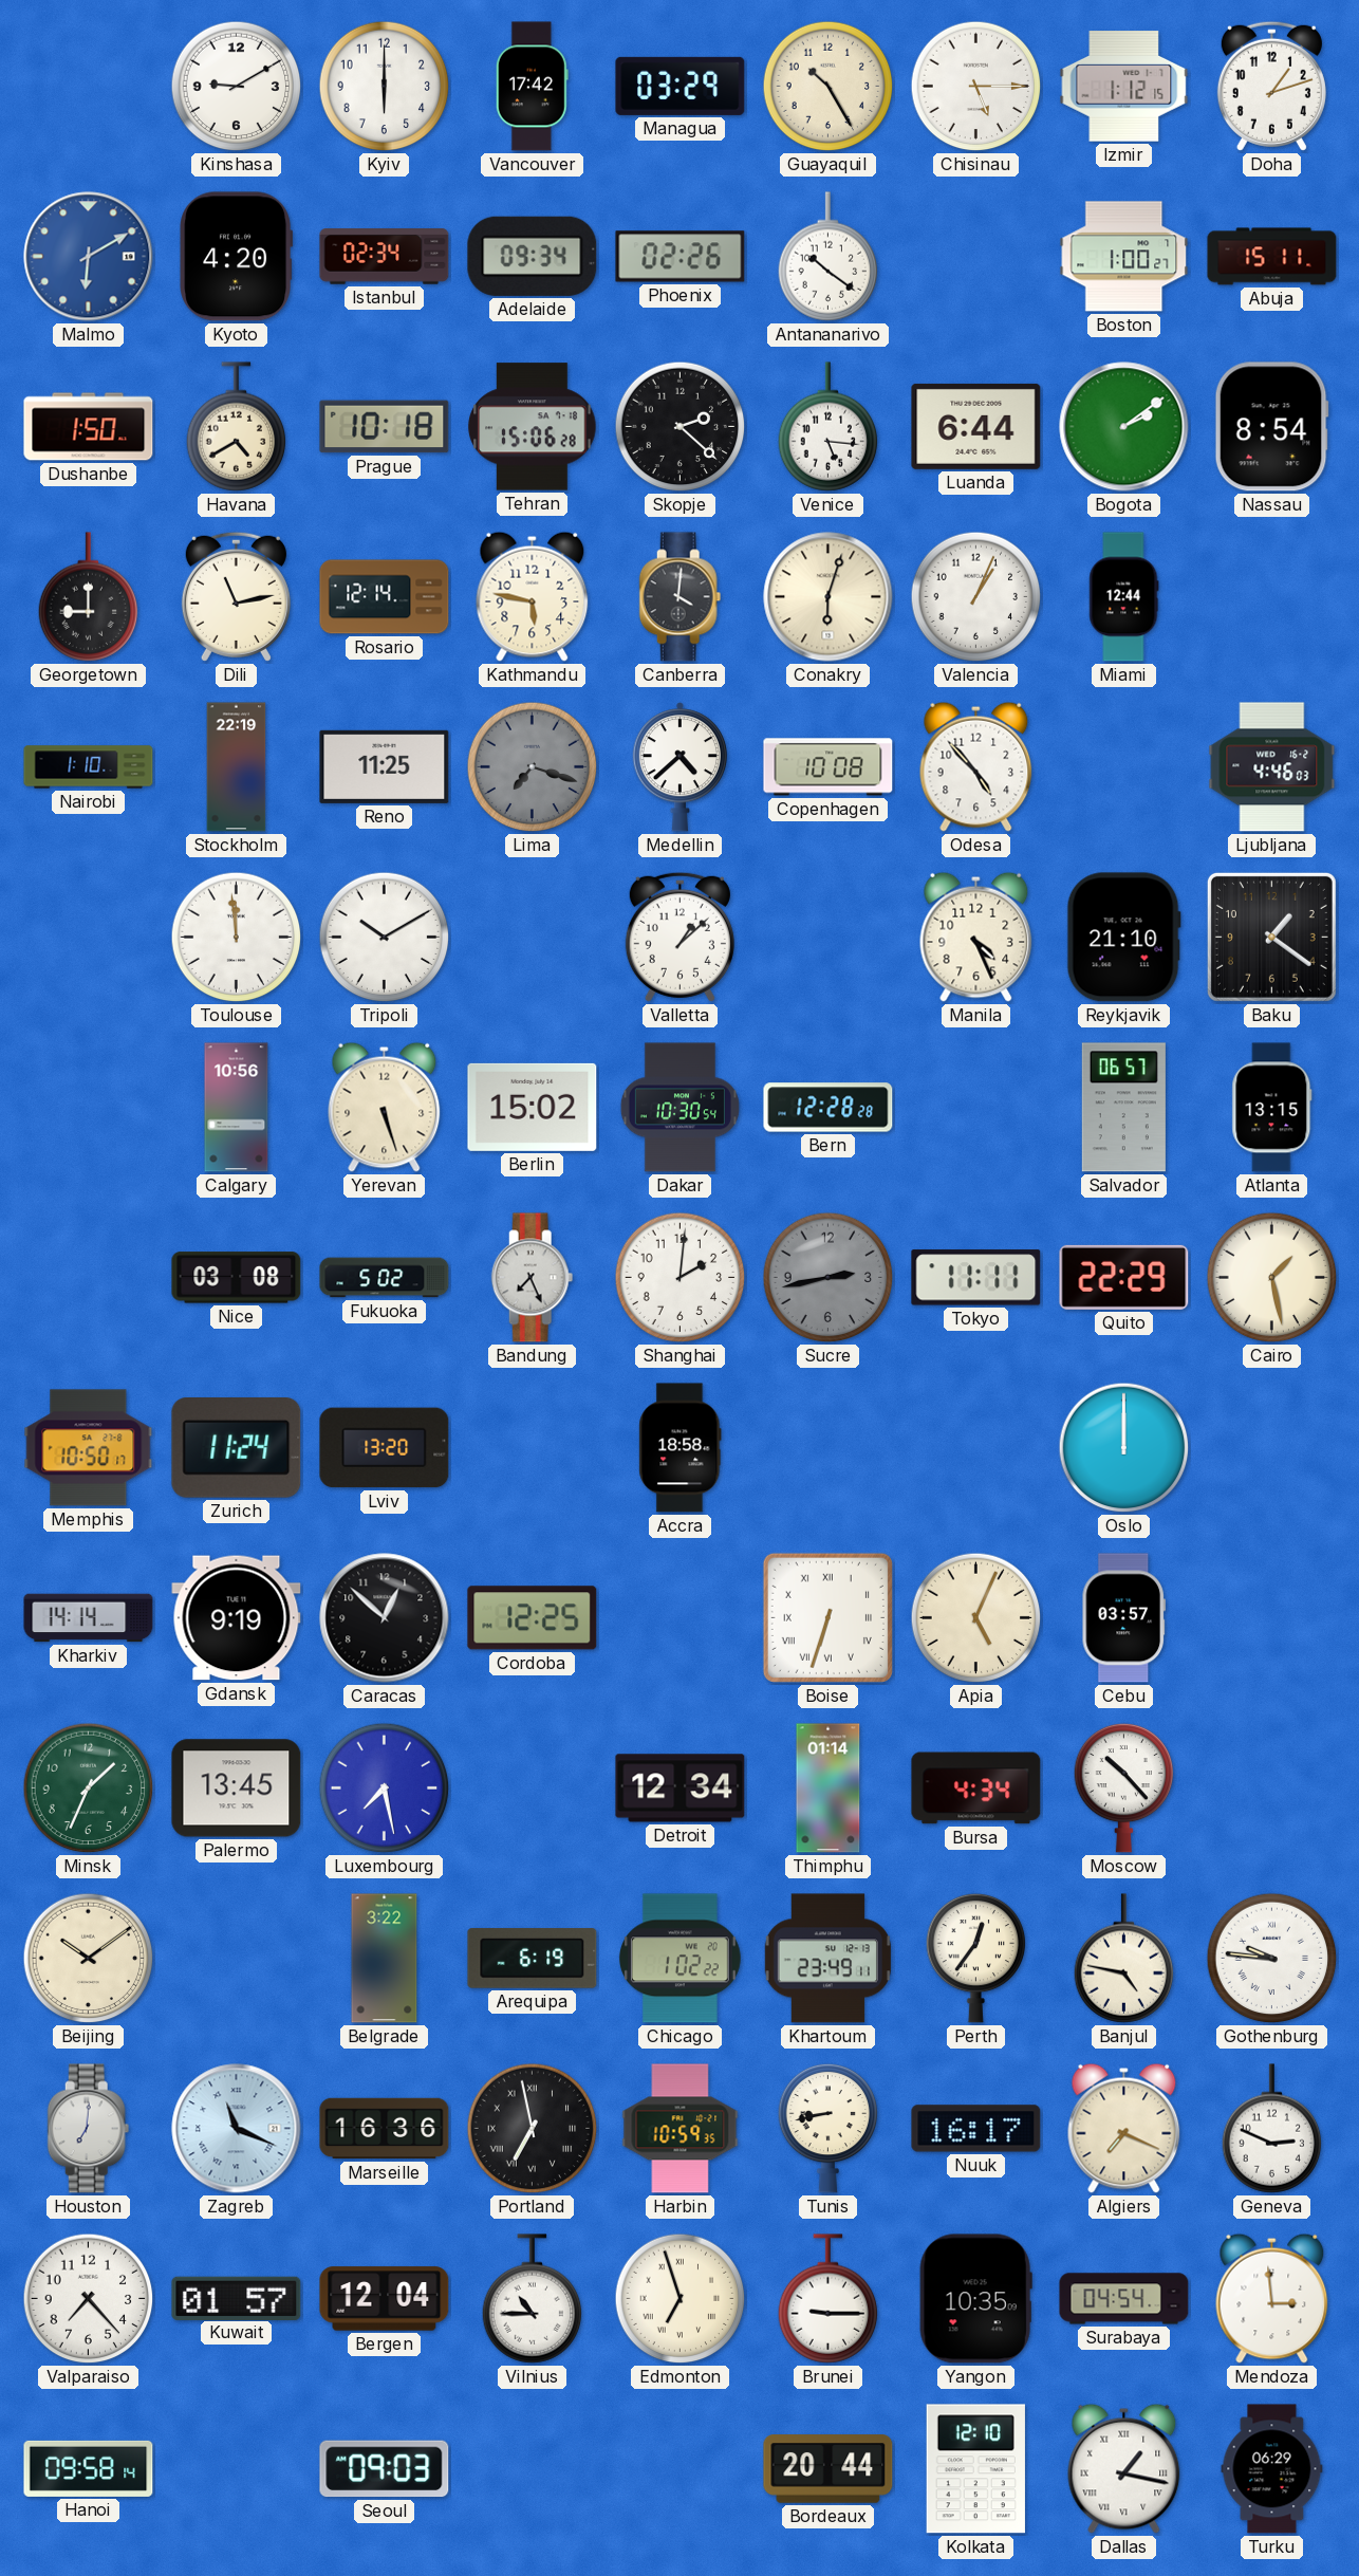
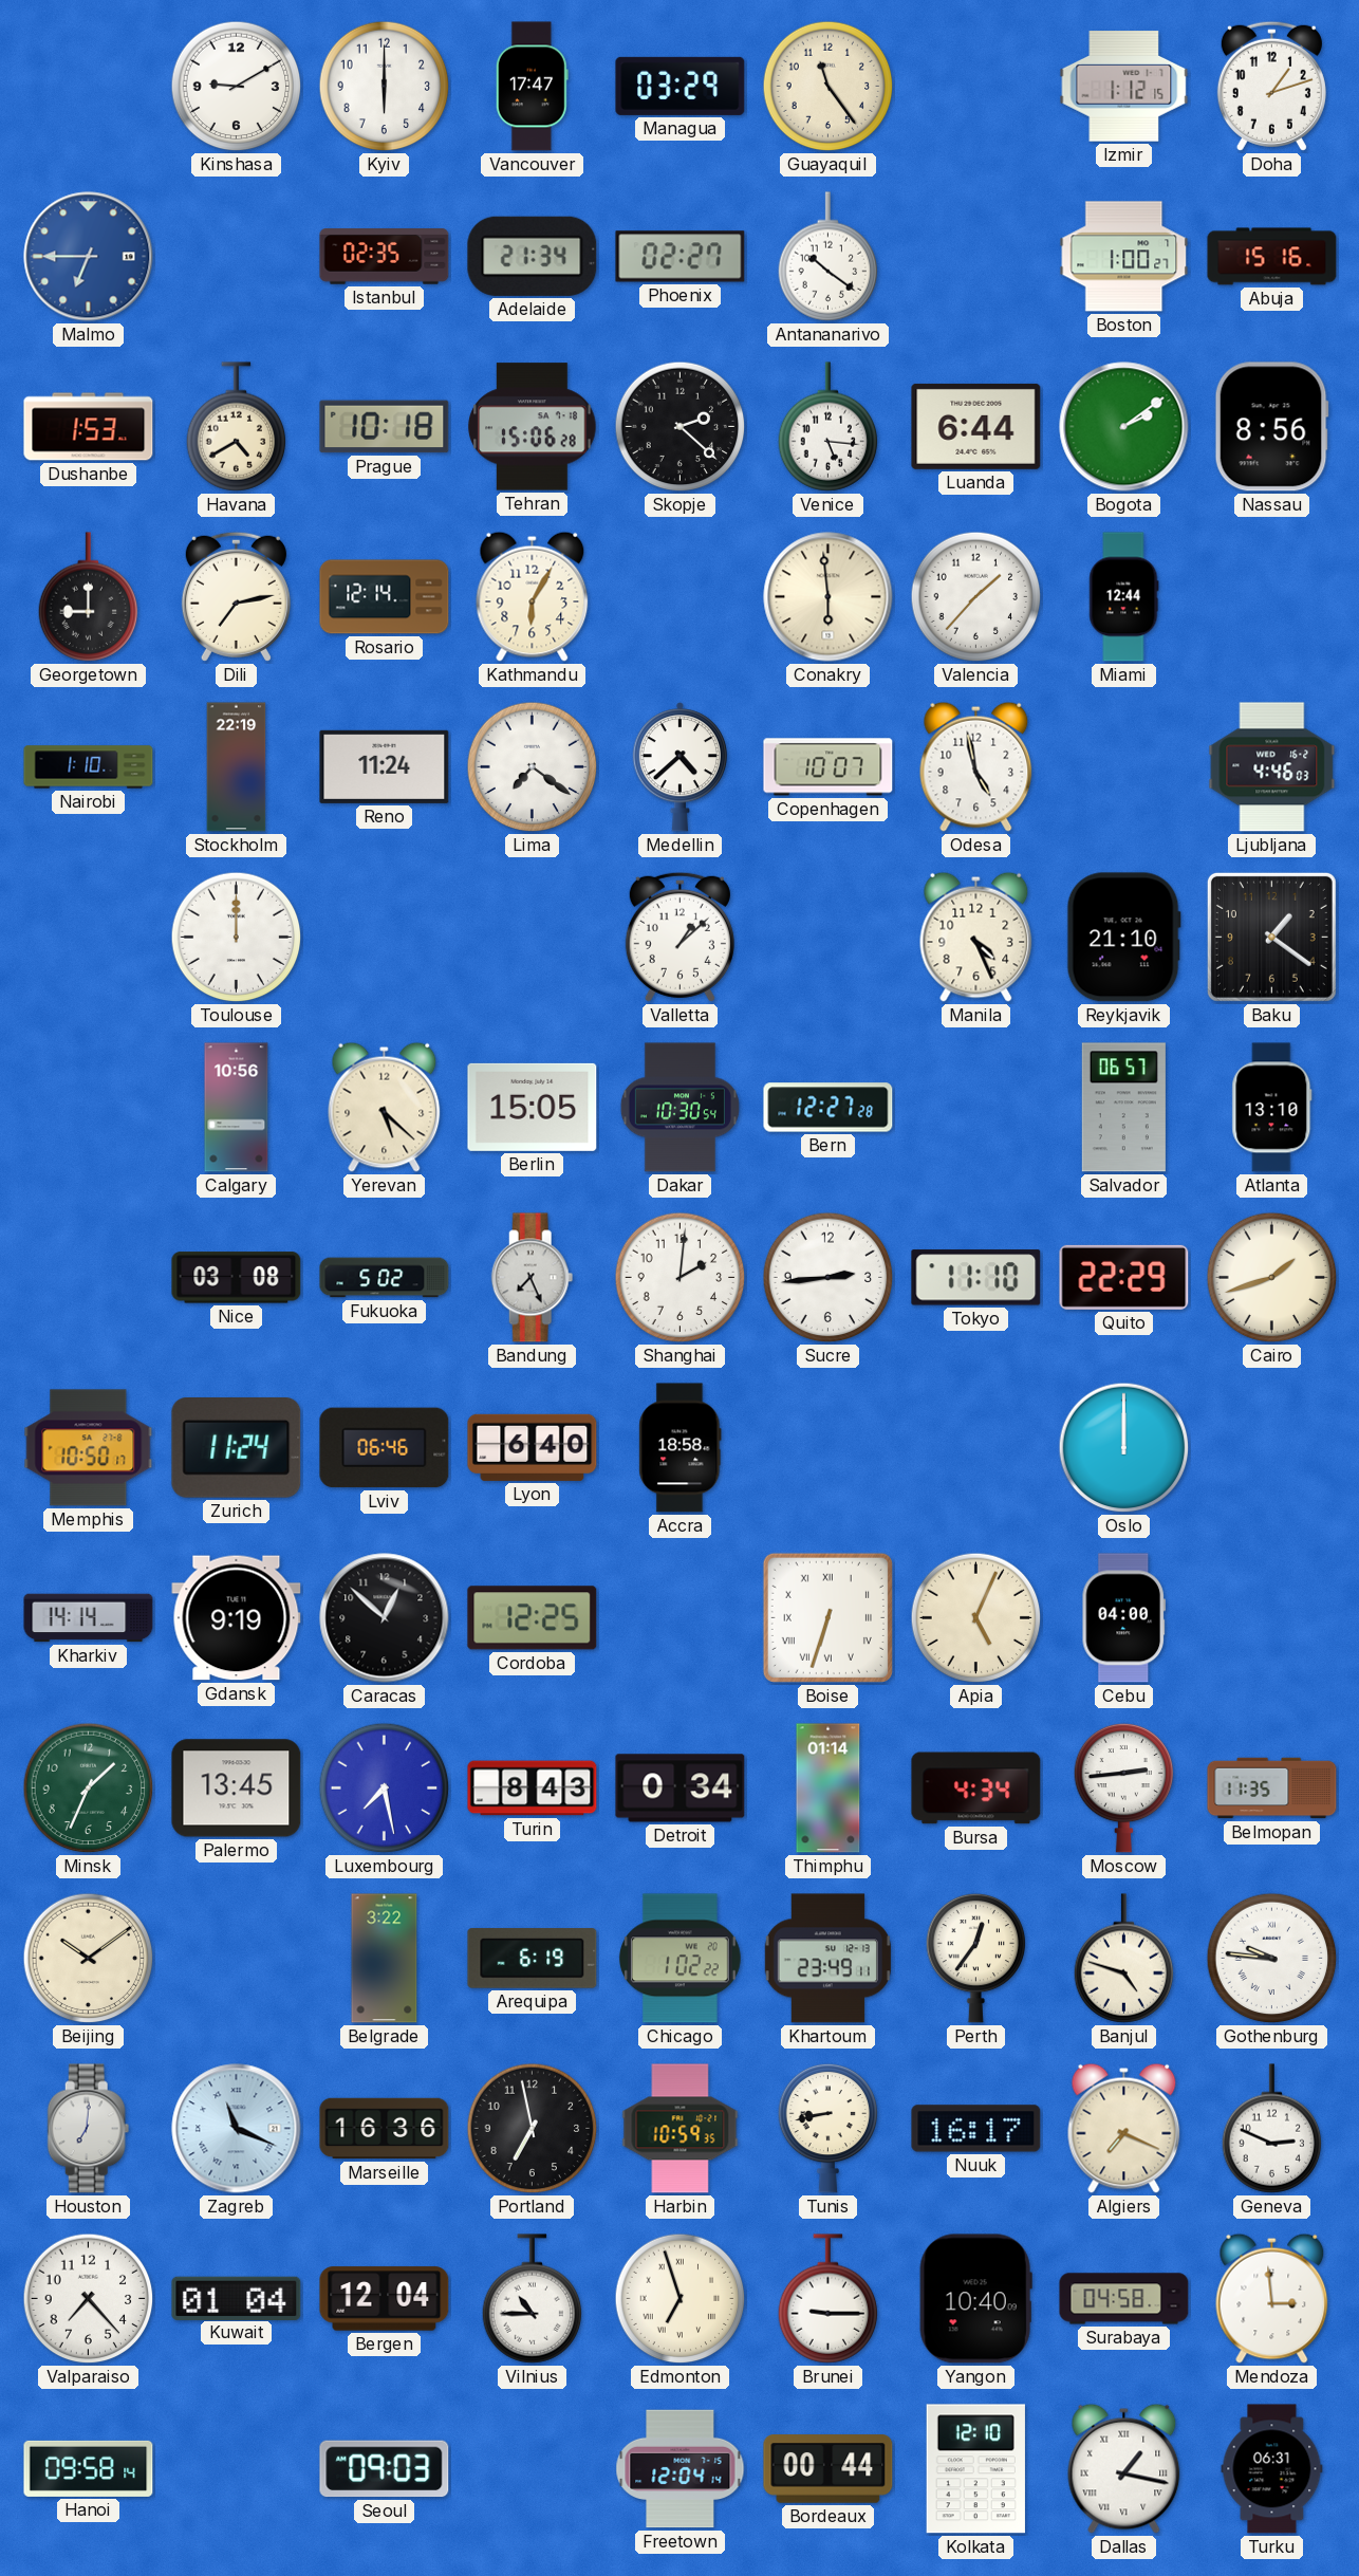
Vancouver: 17:42 -> 17:47
Guayaquil: 10:25 -> 11:24
Chisinau: 5:15 -> none
Malmo: 6:10 -> 6:45
Kyoto: 4:20 -> none
Istanbul: 02:34 -> 02:35
Adelaide: 09:34 -> 21:34
Phoenix: 02:26 -> 02:27
Abuja: 15:11 -> 15:16
Dushanbe: 1:50 -> 1:53
Nassau: 8:54 -> 8:56
Dili: 11:13 -> 7:13
Kathmandu: 5:47 -> 6:05
Canberra: 4:01 -> none
Conakry: 6:03 -> 5:59
Valencia: 1:04 -> 1:37
Reno: 11:25 -> 11:24
Lima: 7:18 -> 7:21
Lima dial: grey -> white
Copenhagen: 10:08 -> 10:07
Odesa: 4:53 -> 4:58
Toulouse: 11:59 -> 12:00
Tripoli: 10:10 -> none
Yerevan: 5:27 -> 5:22
Berlin: 15:02 -> 15:05
Bern: 12:28 -> 12:27
Atlanta: 13:15 -> 13:10
Sucre: 2:43 -> 2:44
Sucre dial: grey -> white
Tokyo: 11:11 -> 11:10
Cairo: 1:28 -> 1:42
Lviv: 13:20 -> 06:46
Lyon: none -> 6:40
Cebu: 03:57 -> 04:00
Turin: none -> 8:43
Detroit: 12:34 -> 0:34
Moscow: 10:23 -> 2:44
Belmopan: none -> 11:35
Banjul: 4:47 -> 4:48
Portland numerals: Roman -> Arabic
Kuwait: 01:57 -> 01:04
Yangon: 10:35 -> 10:40
Surabaya: 04:54 -> 04:58
Freetown: none -> 12:04
Bordeaux: 20:44 -> 00:44
Turku: 06:29 -> 06:31
